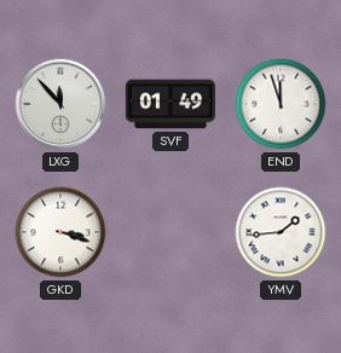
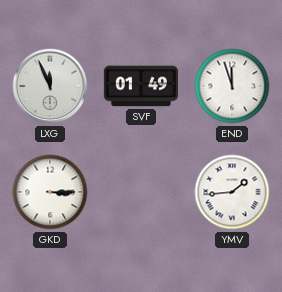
LXG: 11:53 -> 11:56
GKD: 3:18 -> 3:15
